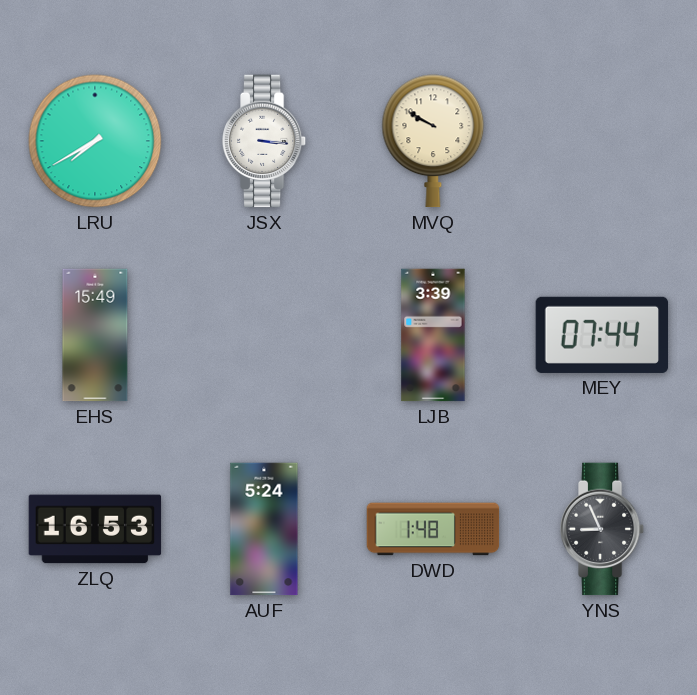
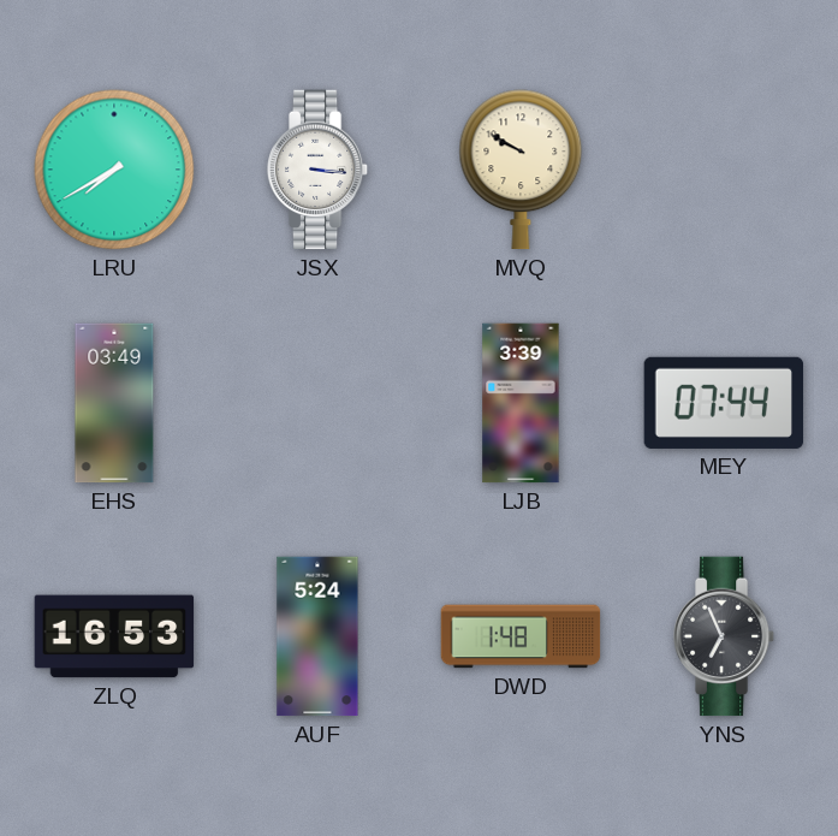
EHS: 15:49 -> 03:49
YNS: 8:56 -> 6:56
